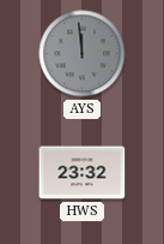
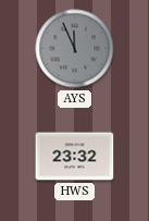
AYS: 11:59 -> 11:56
